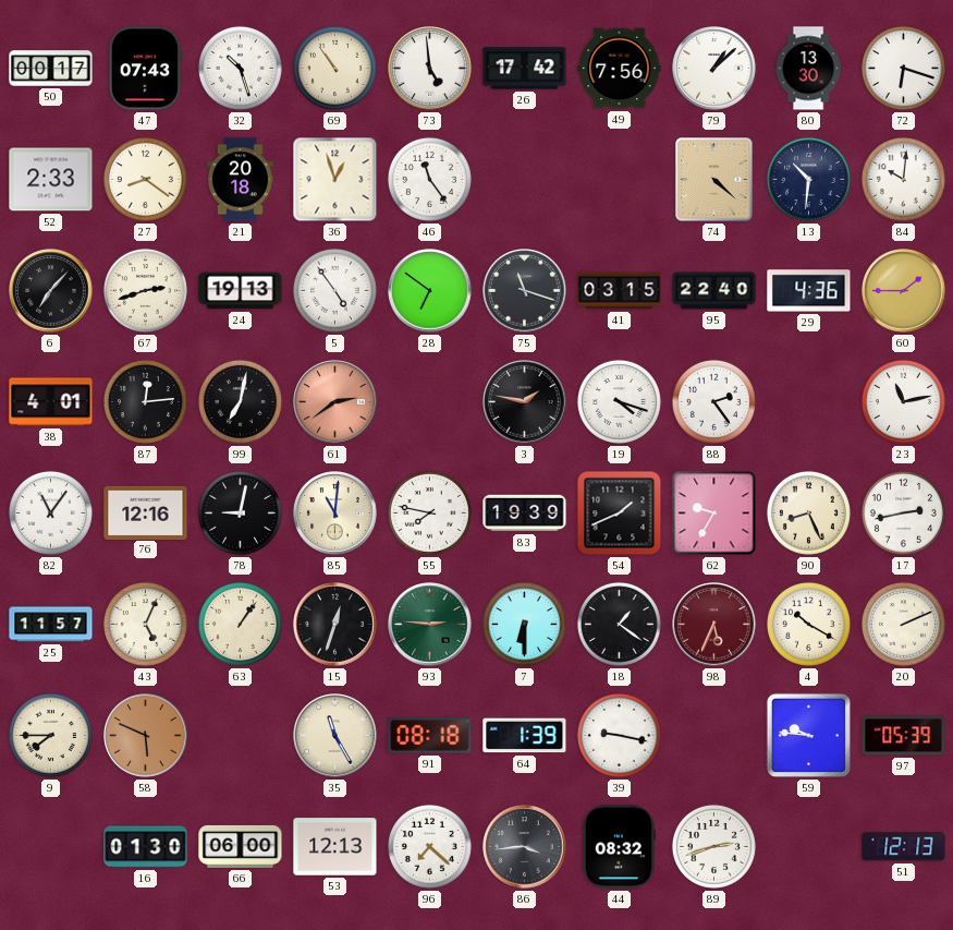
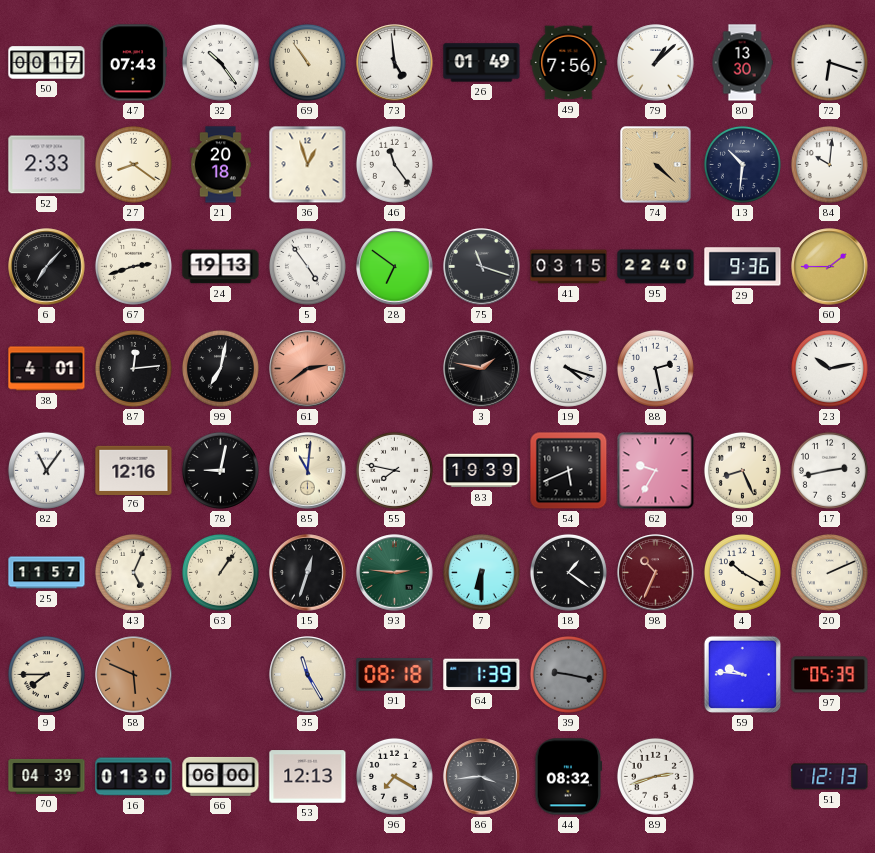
32: 10:27 -> 10:24
26: 17:42 -> 01:49
29: 4:36 -> 9:36
88: 2:24 -> 2:28
23: 11:13 -> 10:13
54: 1:41 -> 5:41
98: 5:34 -> 10:34
39 dial: white -> grey
70: none -> 04:39
96: 7:22 -> 7:20
